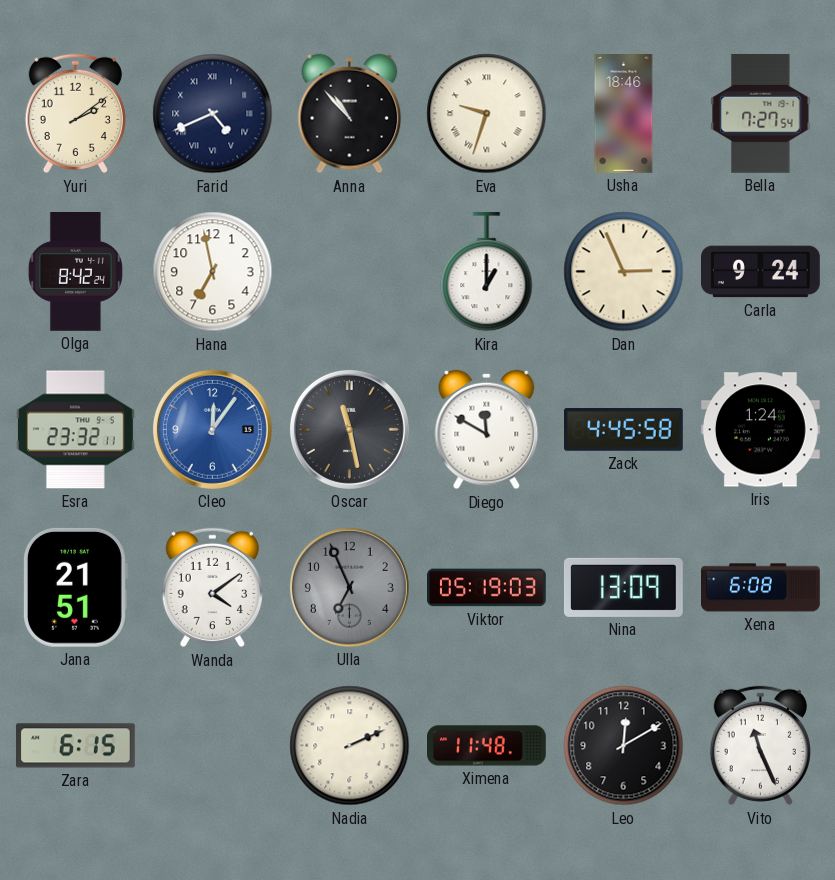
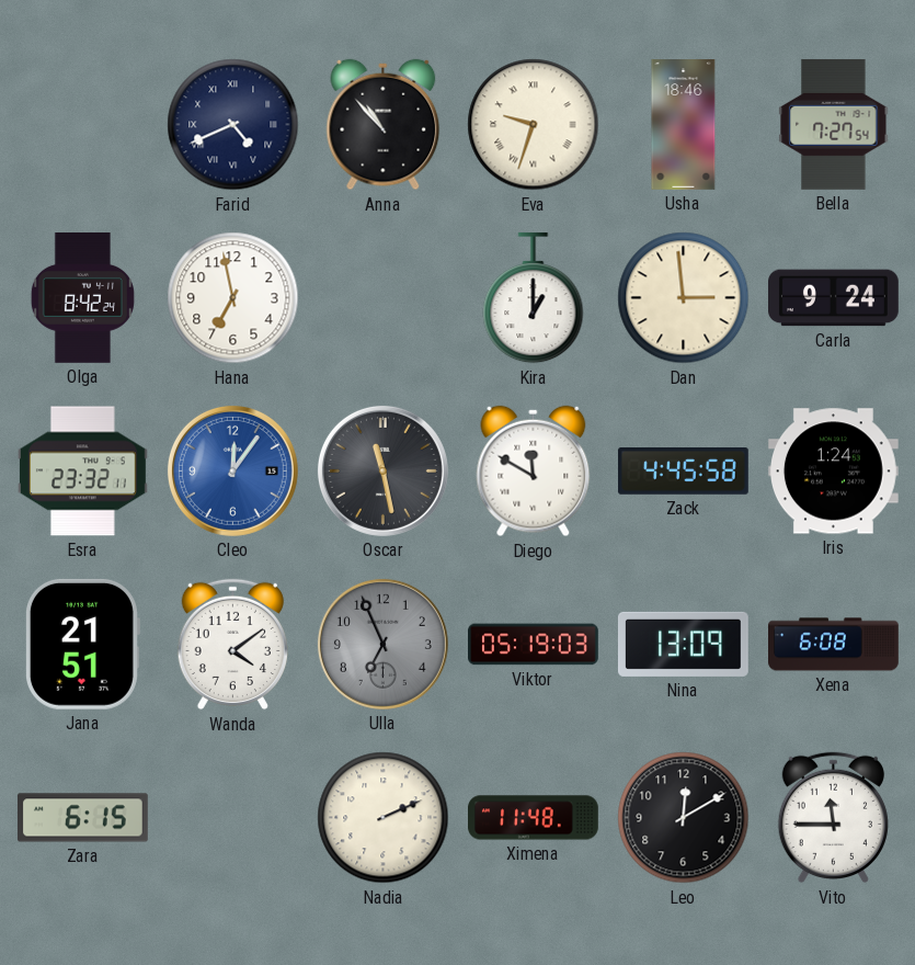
Yuri: 2:09 -> none
Dan: 2:56 -> 2:59
Vito: 11:26 -> 11:45
